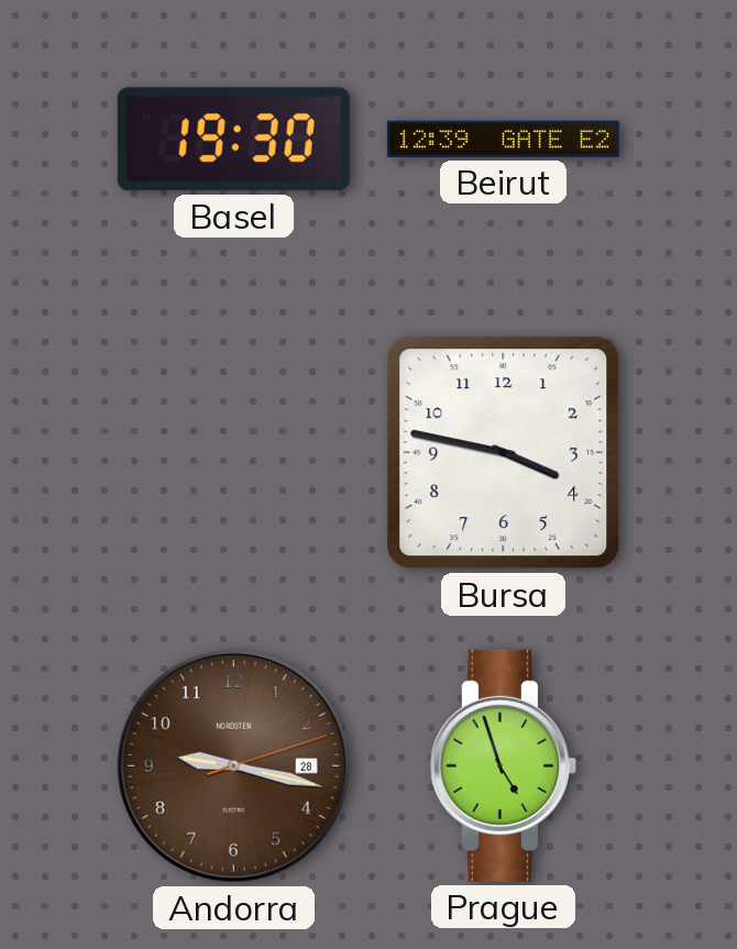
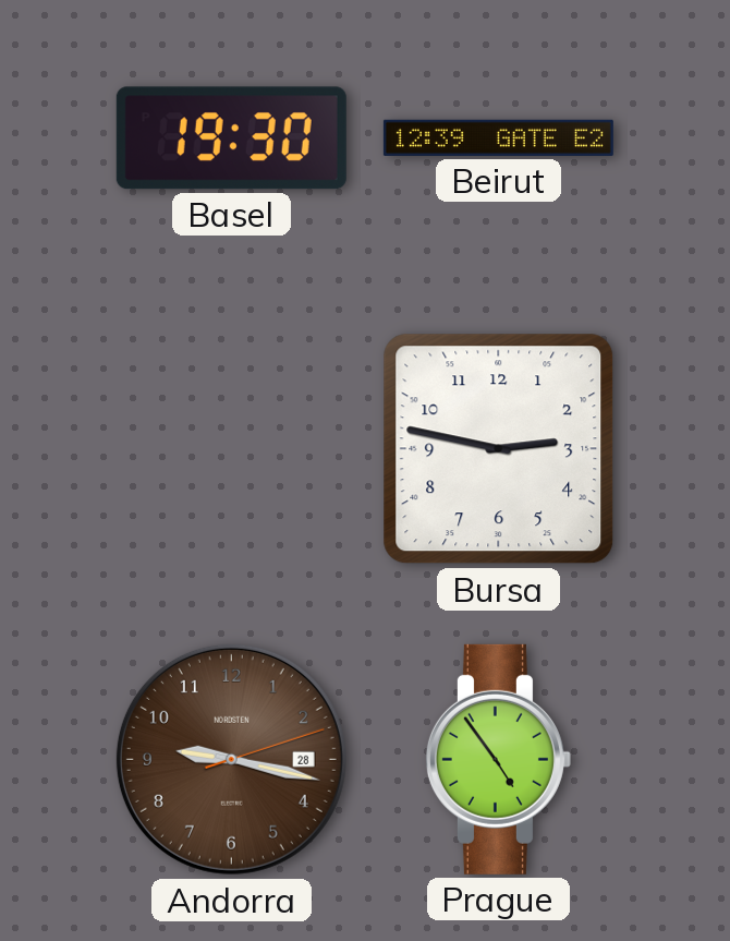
Bursa: 3:47 -> 2:47
Prague: 4:57 -> 4:54
